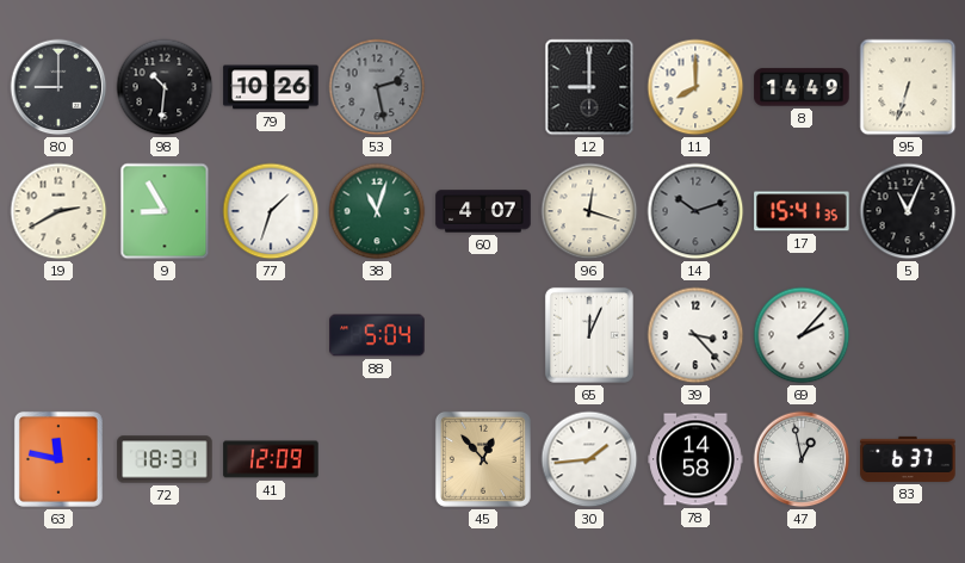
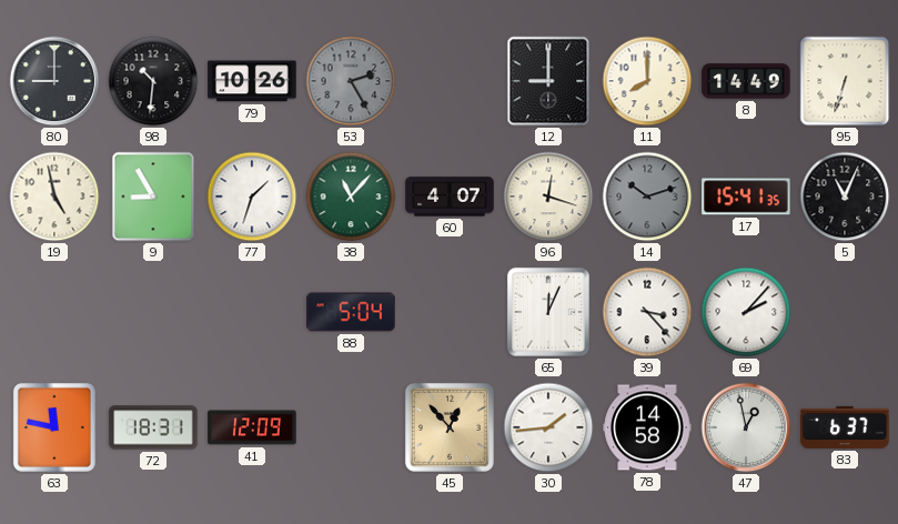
53: 2:28 -> 2:25
19: 2:40 -> 4:58
38: 11:03 -> 11:07
